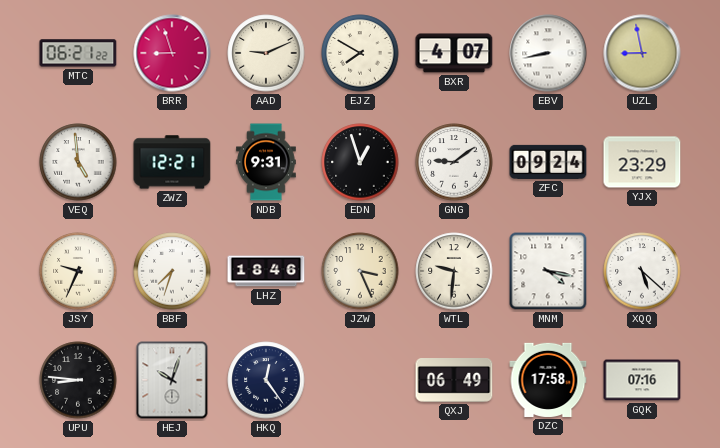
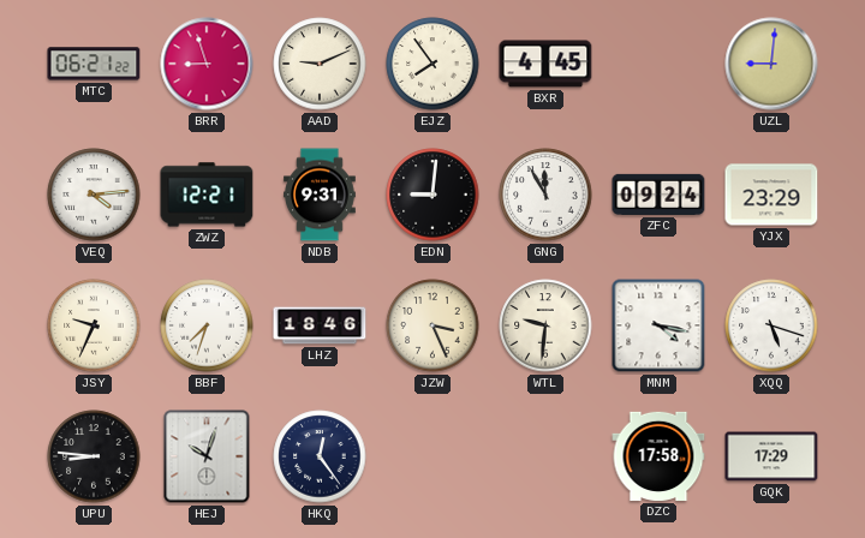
EJZ: 7:50 -> 7:54
BXR: 4:07 -> 4:45
EBV: 8:43 -> none
UZL: 8:58 -> 9:01
VEQ: 4:59 -> 4:14
EDN: 12:57 -> 9:01
GNG: 9:09 -> 11:55
XQQ: 5:22 -> 5:18
QXJ: 06:49 -> none
GQK: 07:16 -> 17:29
